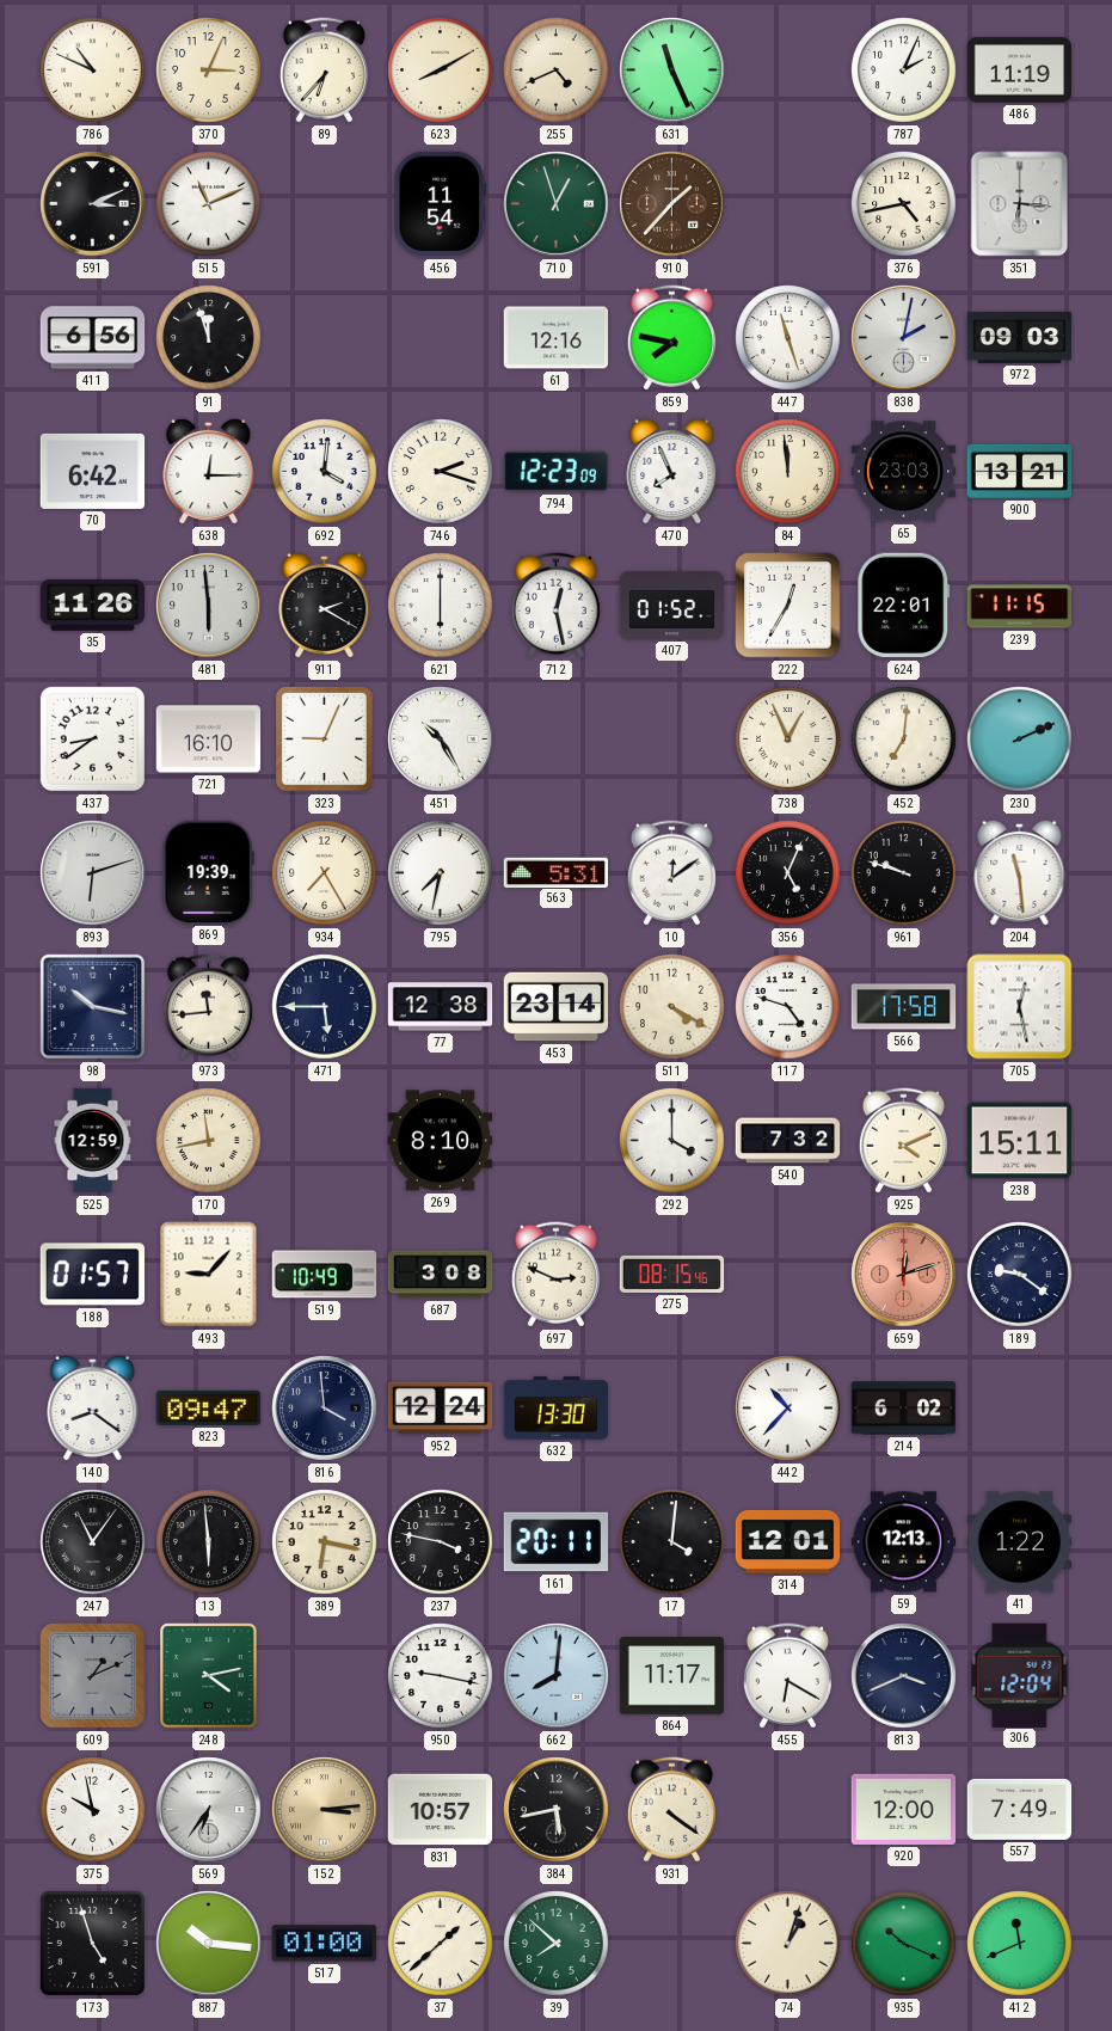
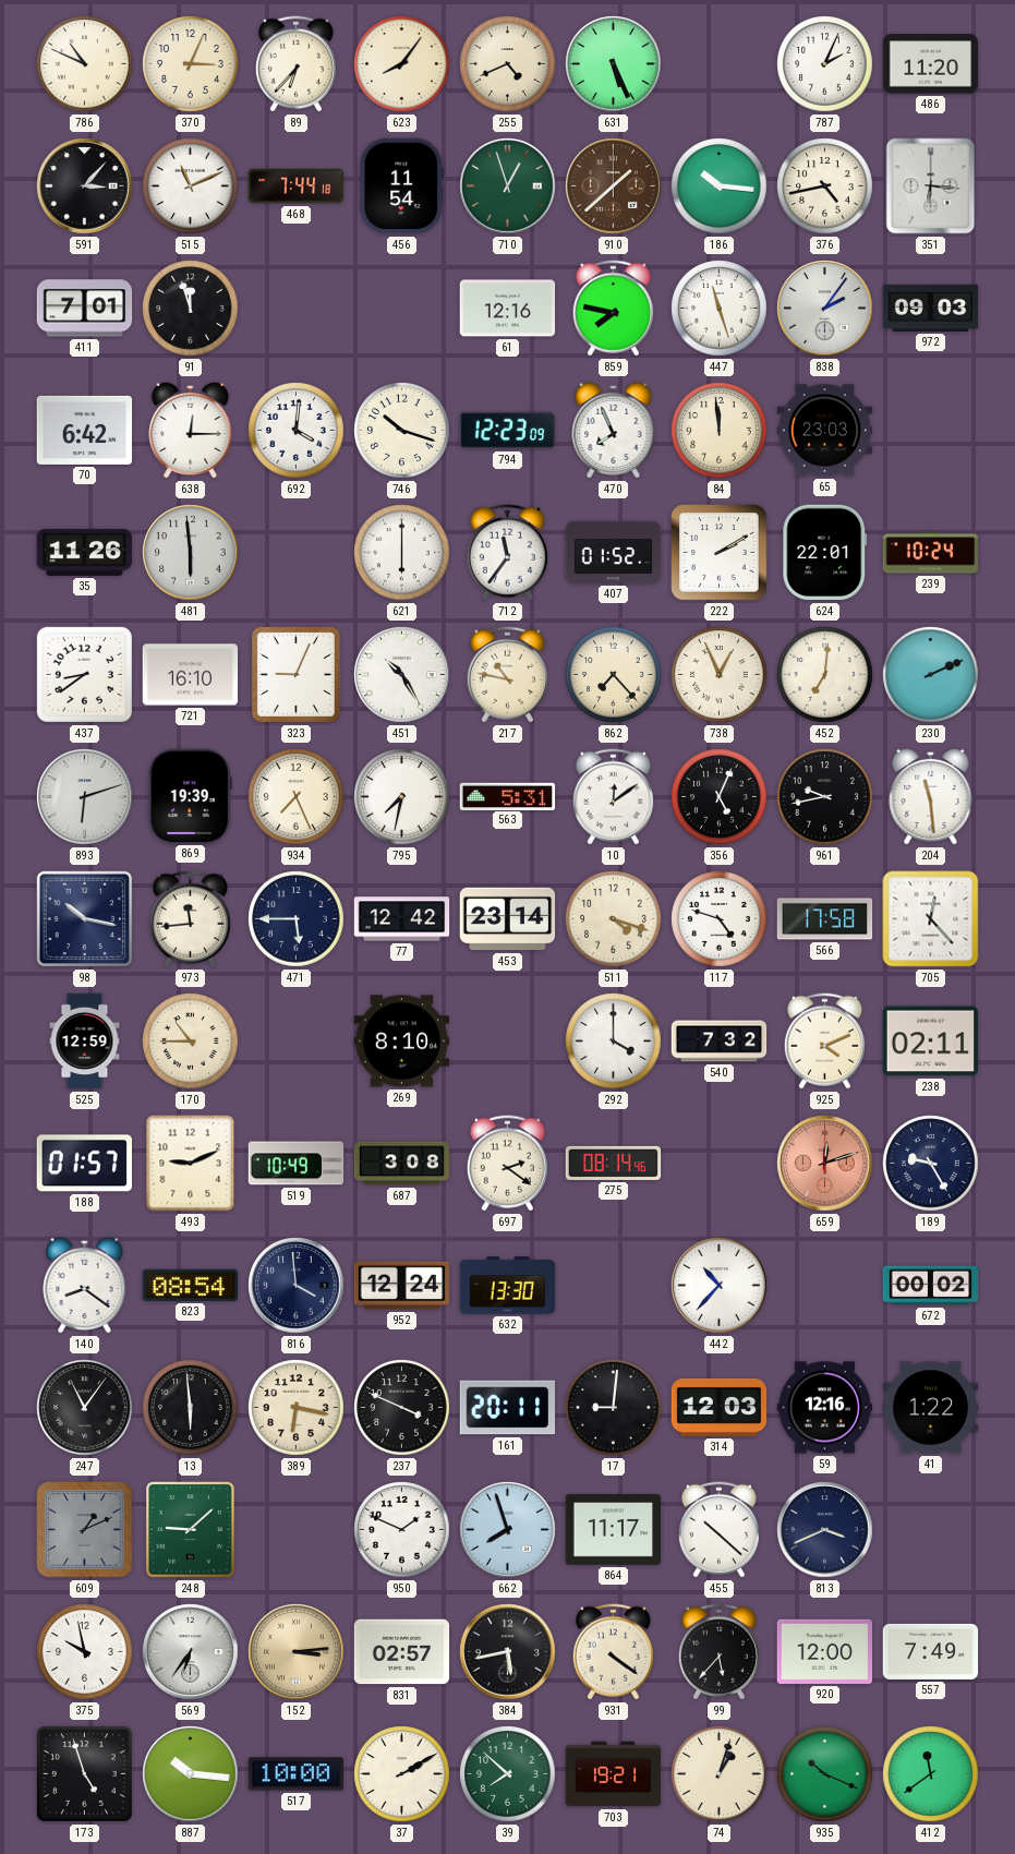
623: 8:10 -> 8:06
631: 11:26 -> 5:26
486: 11:19 -> 11:20
591: 3:11 -> 3:07
468: none -> 7:44
910: 1:37 -> 1:38
186: none -> 10:16
411: 6:56 -> 7:01
838: 2:02 -> 2:06
746: 2:18 -> 10:18
900: 13:21 -> none
911: 2:20 -> none
712: 12:28 -> 11:36
222: 12:35 -> 2:10
239: 11:15 -> 10:24
217: none -> 10:47
862: none -> 7:23
934: 7:25 -> 7:26
961: 9:48 -> 9:43
77: 12:38 -> 12:42
511: 4:20 -> 4:18
705: 12:28 -> 12:23
170: 11:43 -> 10:45
238: 15:11 -> 02:11
493: 9:07 -> 9:11
697: 2:49 -> 2:21
275: 08:15 -> 08:14
189: 9:21 -> 9:25
823: 09:47 -> 08:54
214: 6:02 -> none
672: none -> 00:02
237: 3:47 -> 3:49
17: 4:01 -> 9:01
314: 12:01 -> 12:03
59: 12:13 -> 12:16
248: 4:13 -> 9:08
950: 9:17 -> 1:49
662: 8:01 -> 7:57
455: 6:20 -> 10:22
306: 12:04 -> none
831: 10:57 -> 02:57
99: none -> 5:37
517: 01:00 -> 10:00
37: 1:38 -> 2:10
703: none -> 19:21
412: 11:41 -> 11:39
